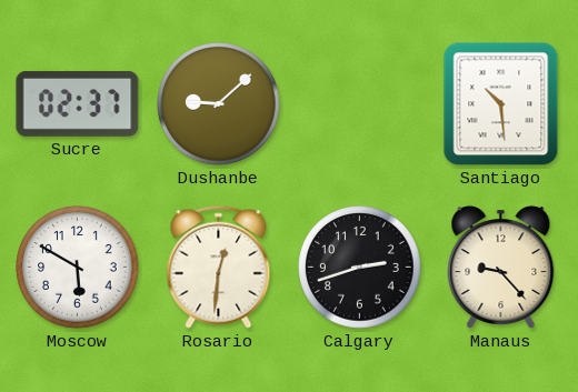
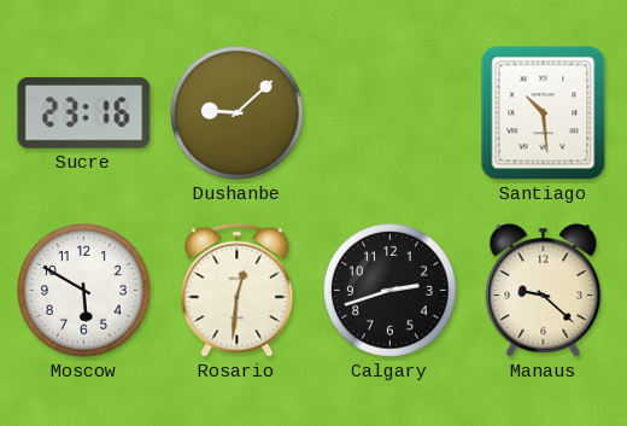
Sucre: 02:37 -> 23:16
Manaus: 9:23 -> 9:22
